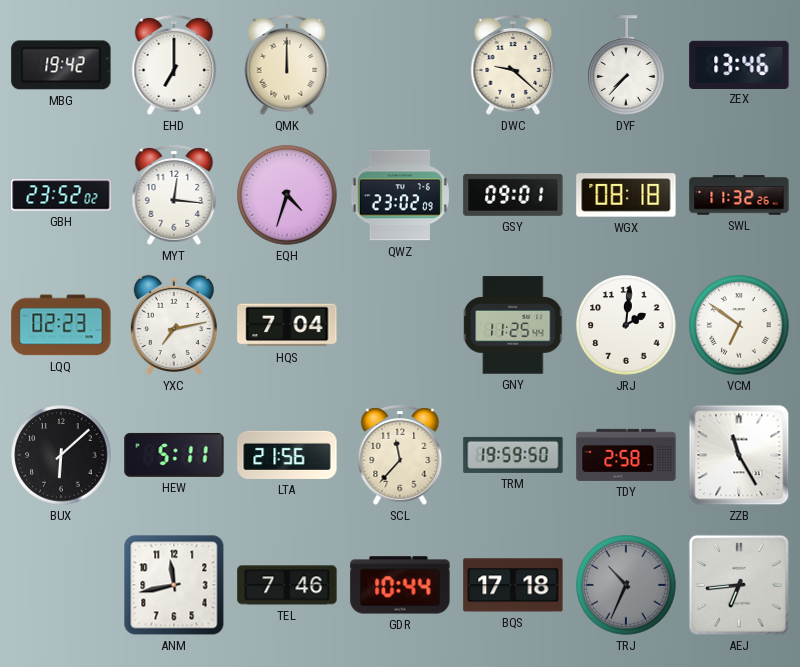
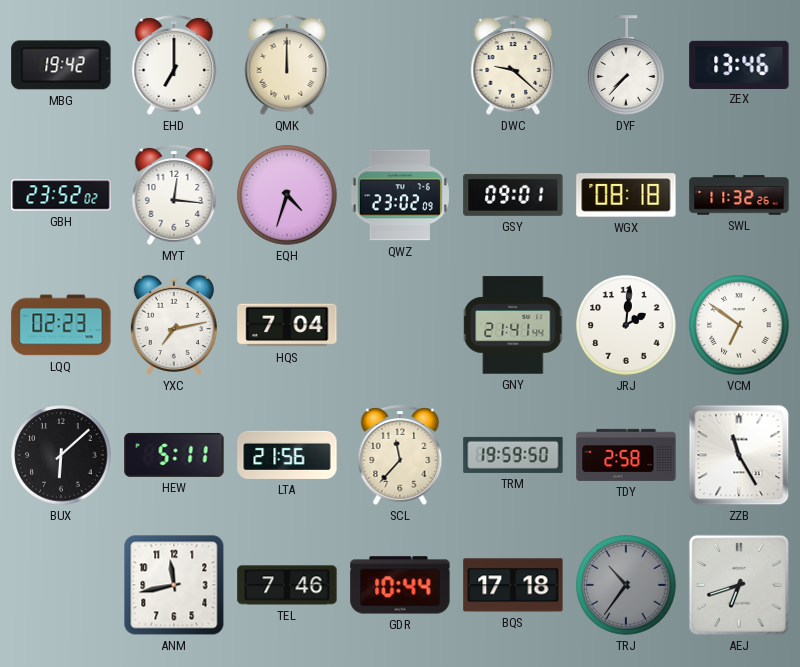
GNY: 11:25 -> 21:41
TRJ: 10:34 -> 10:36
AEJ: 6:44 -> 6:42
